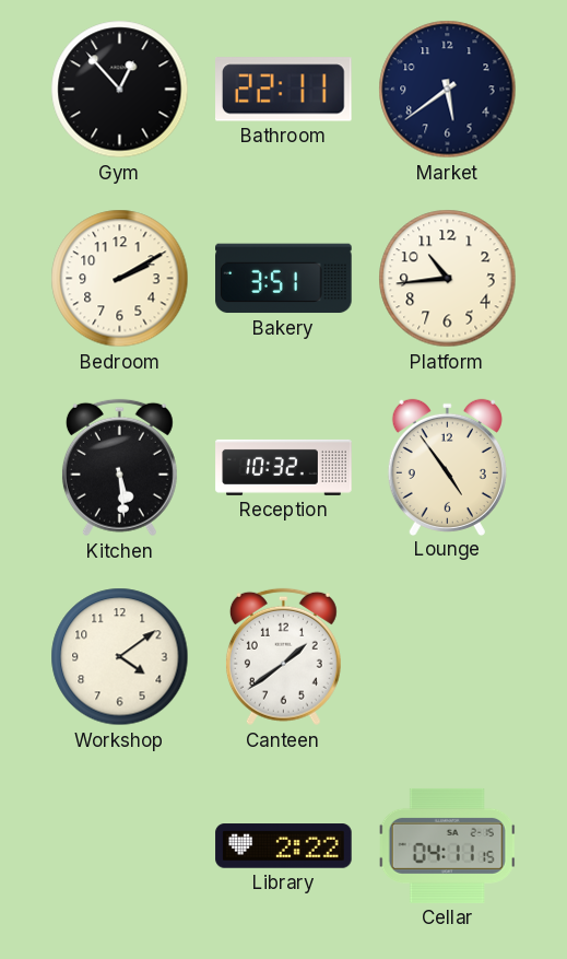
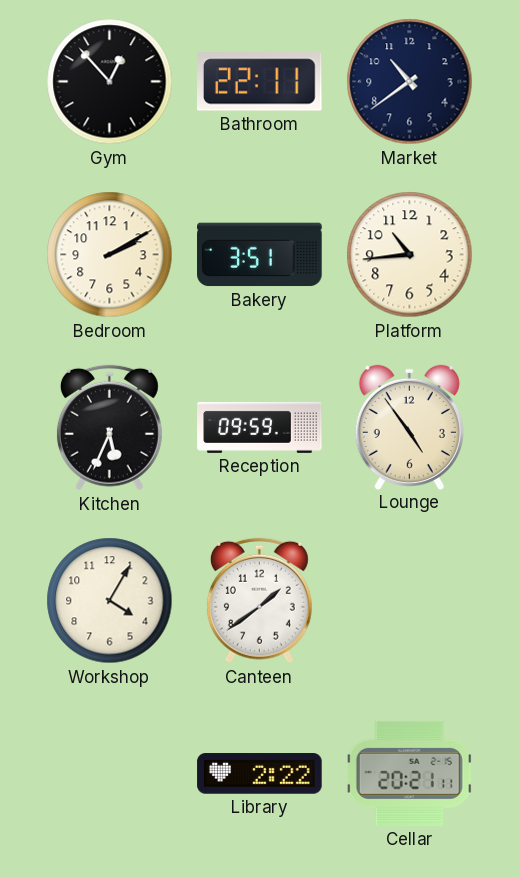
Market: 5:39 -> 10:39
Kitchen: 5:29 -> 5:34
Reception: 10:32 -> 09:59
Workshop: 4:09 -> 4:05
Cellar: 04:11 -> 20:21
